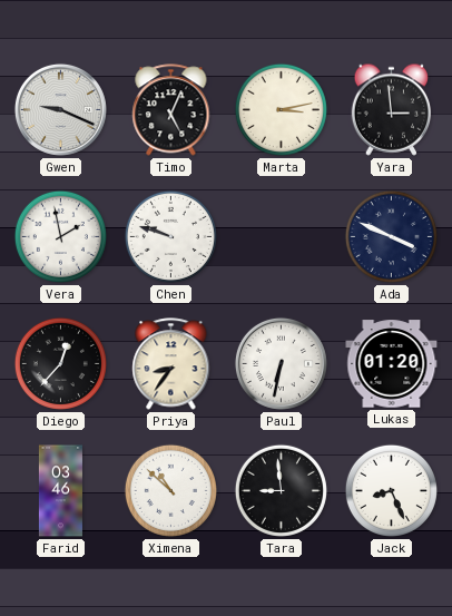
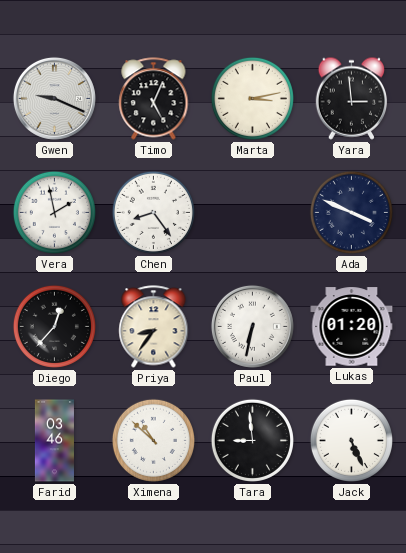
Chen: 9:48 -> 8:24
Jack: 8:26 -> 5:26
